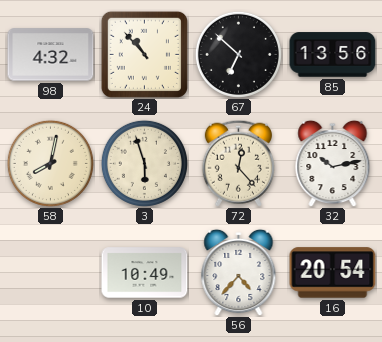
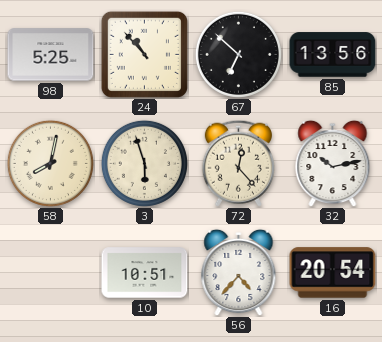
98: 4:32 -> 5:25
10: 10:49 -> 10:51
